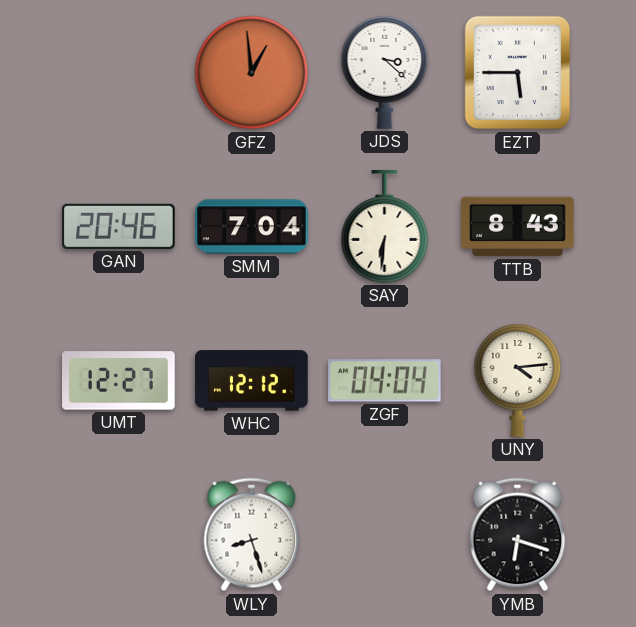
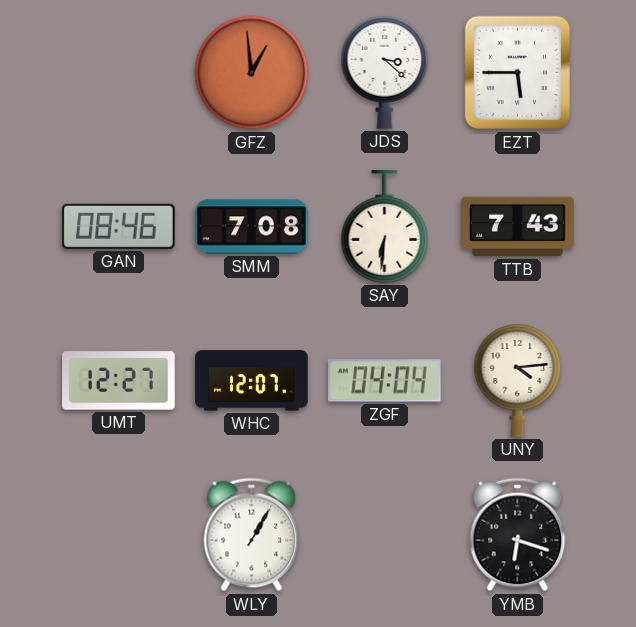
GAN: 20:46 -> 08:46
SMM: 7:04 -> 7:08
TTB: 8:43 -> 7:43
WHC: 12:12 -> 12:07
WLY: 8:27 -> 1:05
